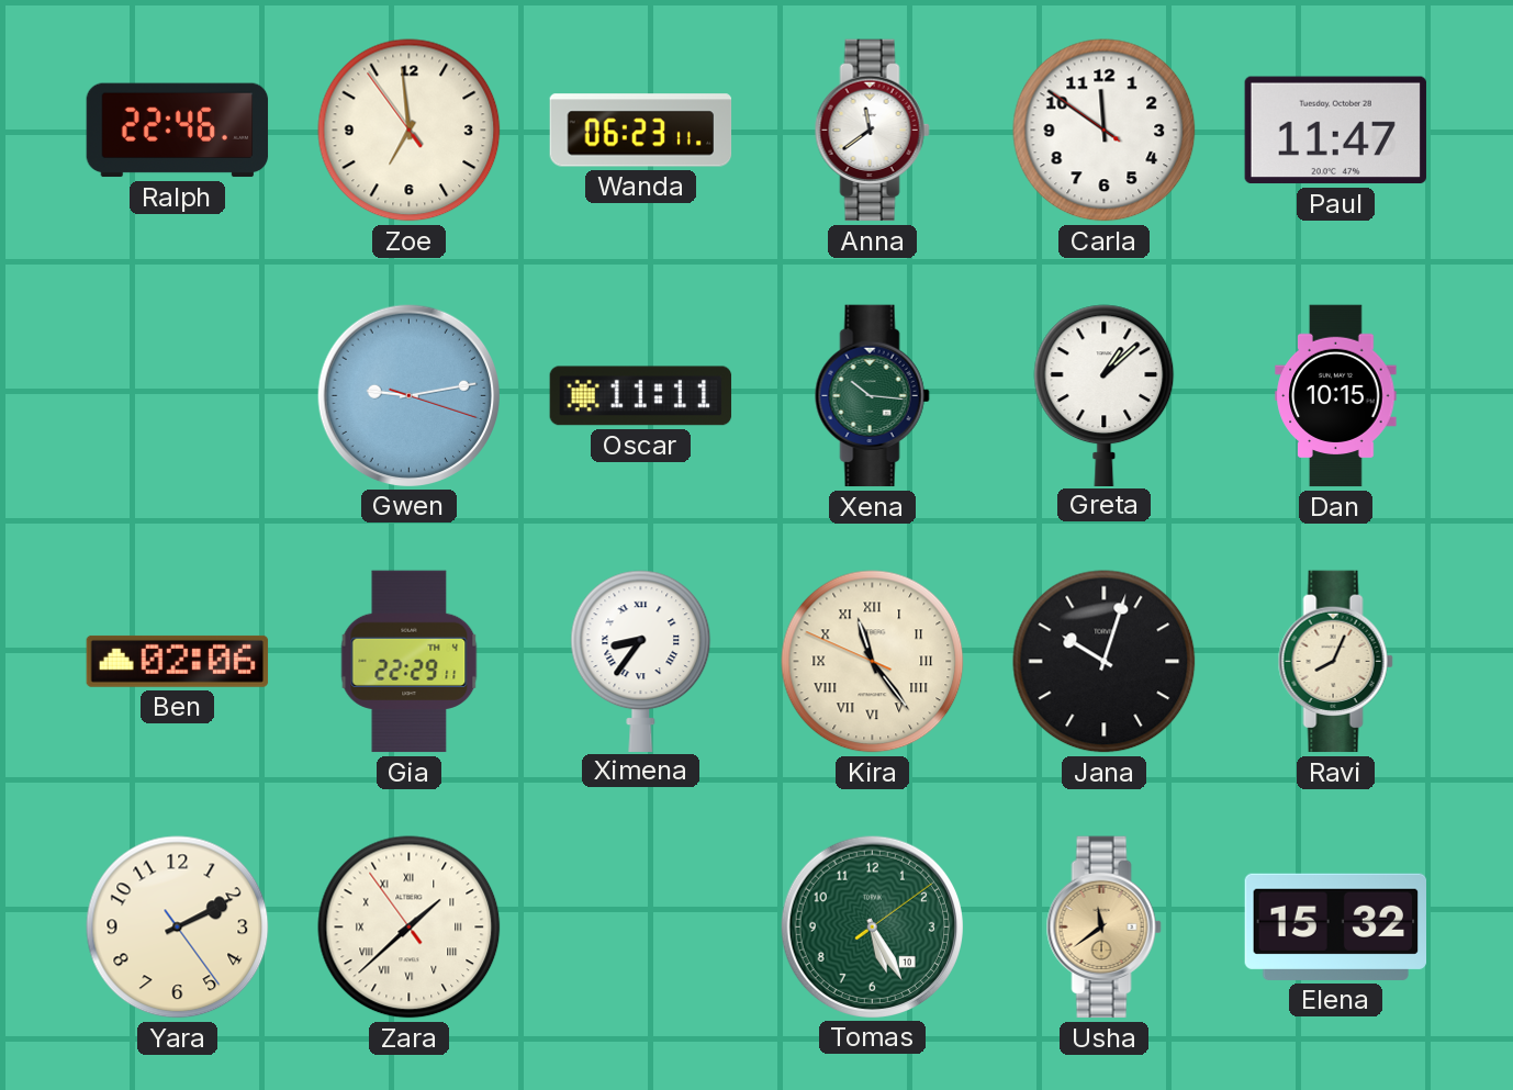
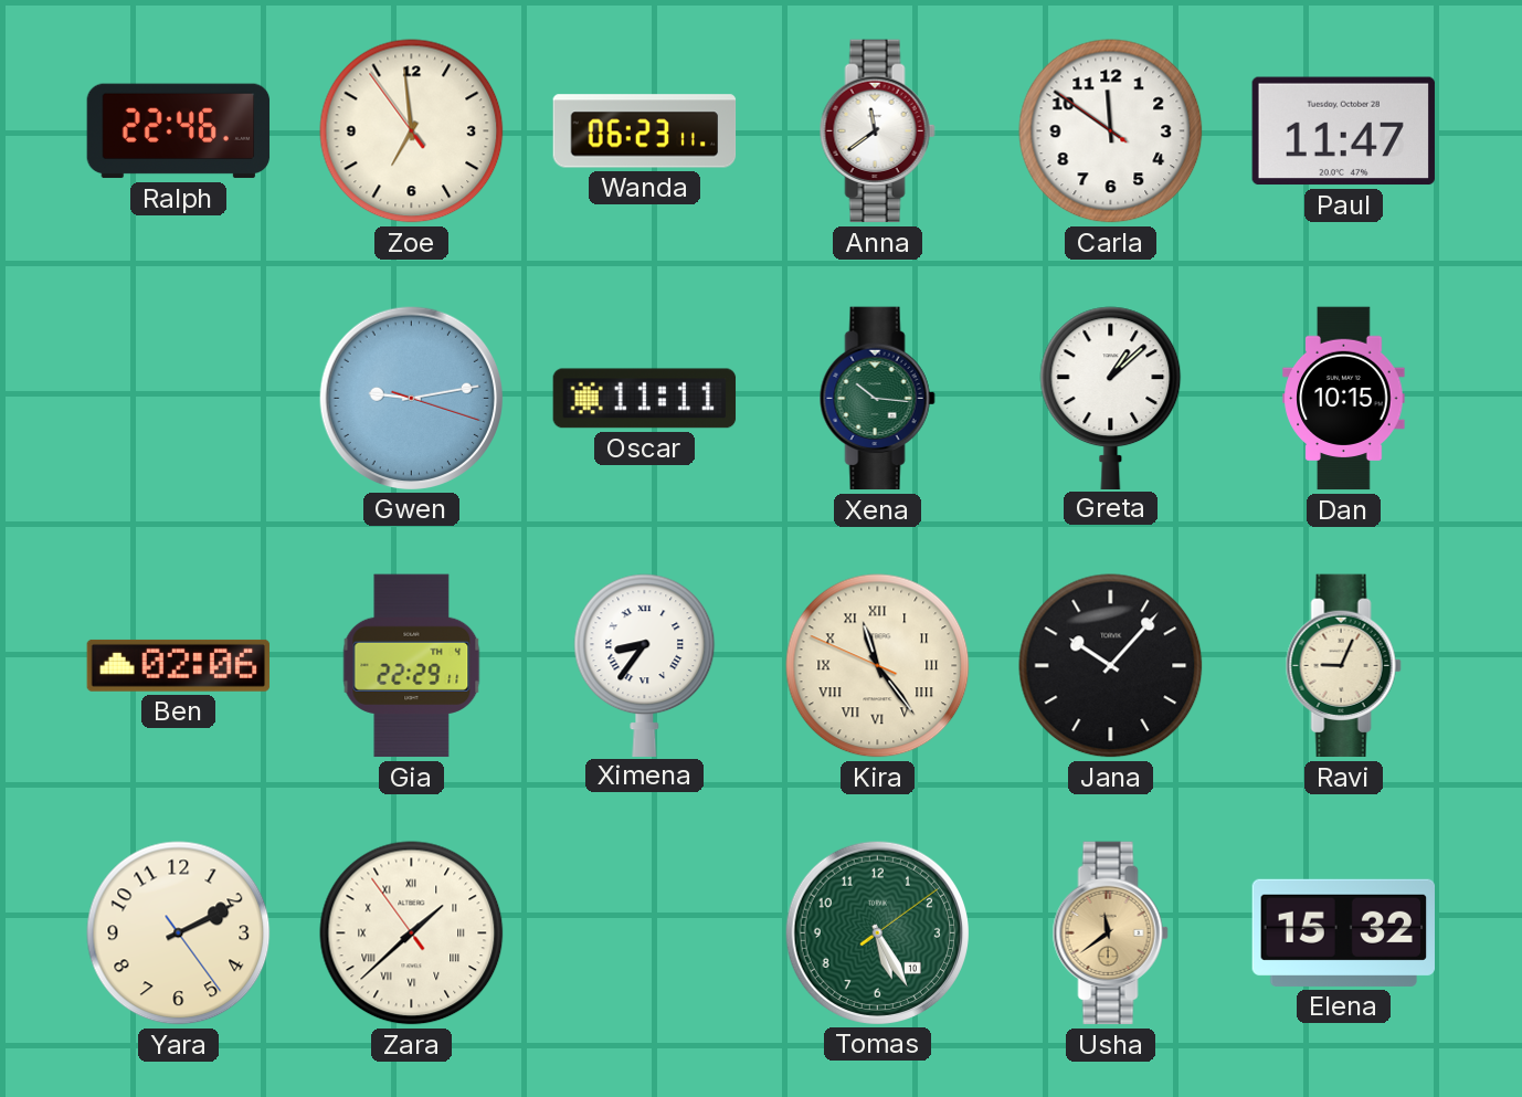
Jana: 10:03 -> 10:07
Ravi: 8:04 -> 9:04
